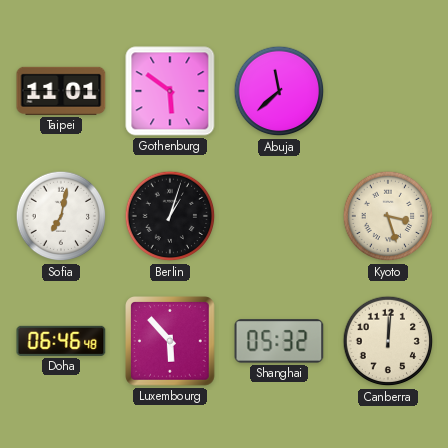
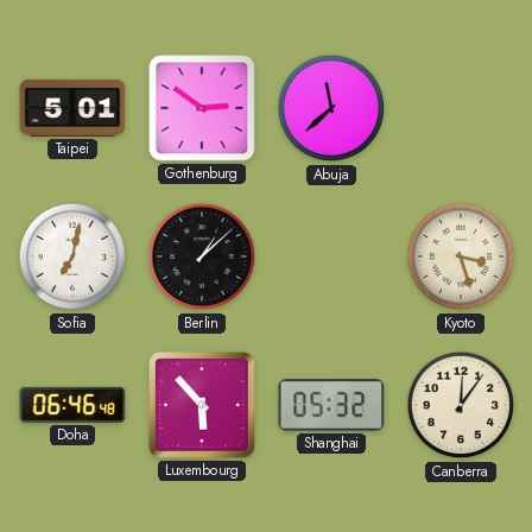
Taipei: 11:01 -> 5:01
Gothenburg: 5:51 -> 2:51
Berlin: 1:03 -> 1:08
Canberra: 12:01 -> 12:06
